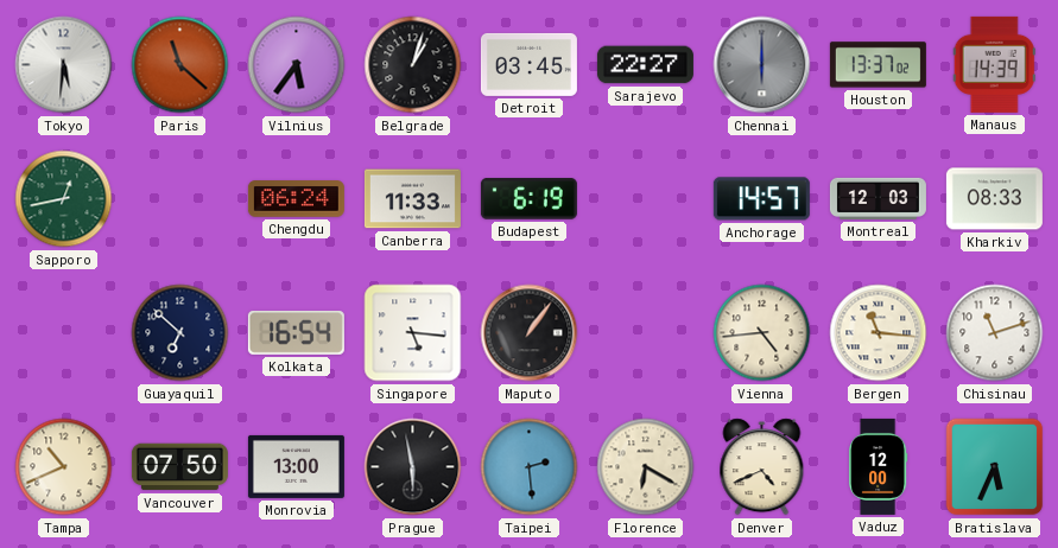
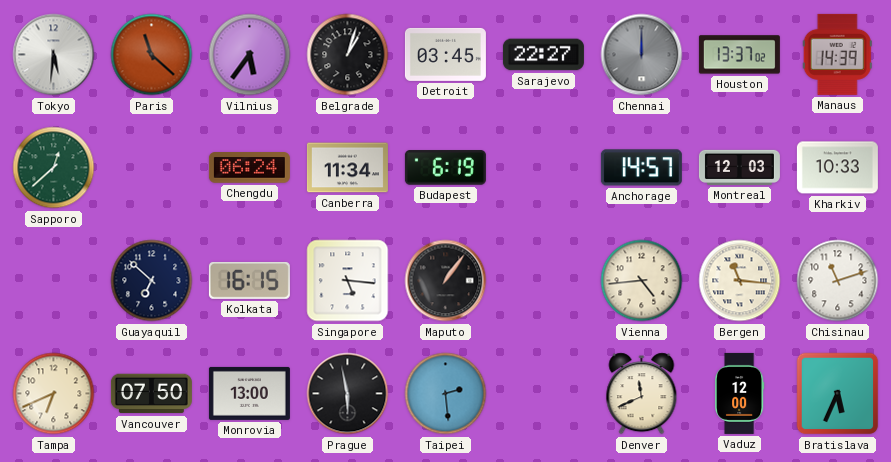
Chennai: 6:00 -> 12:00
Sapporo: 12:43 -> 12:38
Canberra: 11:33 -> 11:34
Kharkiv: 08:33 -> 10:33
Kolkata: 16:54 -> 16:15
Tampa: 10:41 -> 6:41
Florence: 6:20 -> none
Denver: 4:41 -> 11:41
